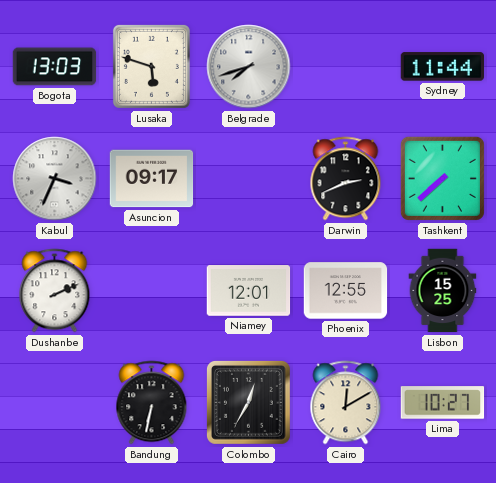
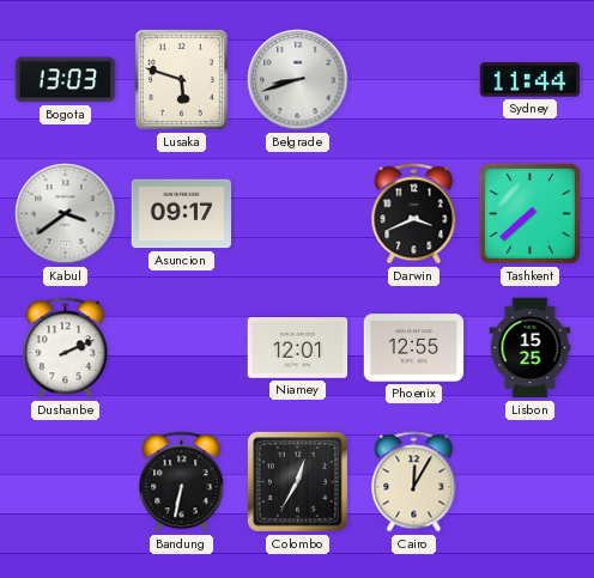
Belgrade: 7:42 -> 8:42
Kabul: 3:34 -> 3:39
Darwin: 2:41 -> 3:41
Cairo: 12:10 -> 12:05
Lima: 10:27 -> none
